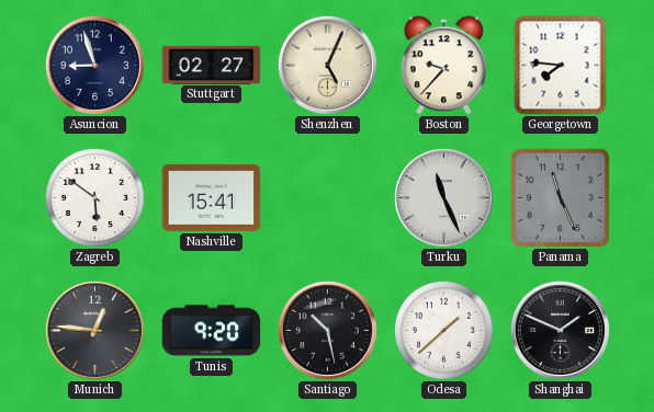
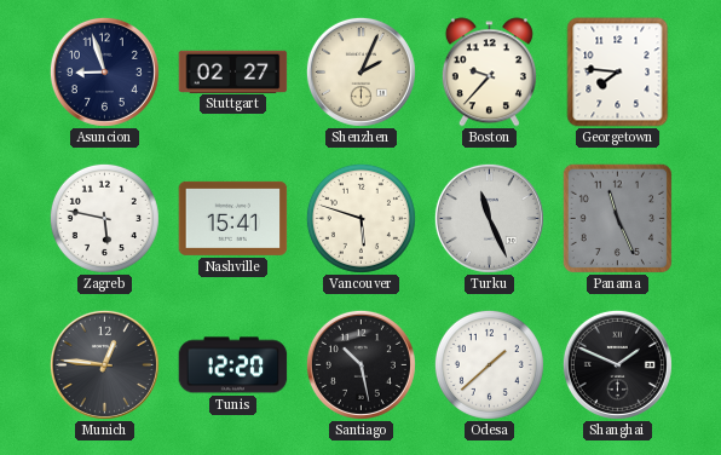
Shenzhen: 5:04 -> 2:04
Zagreb: 5:51 -> 5:47
Vancouver: none -> 5:48
Tunis: 9:20 -> 12:20
